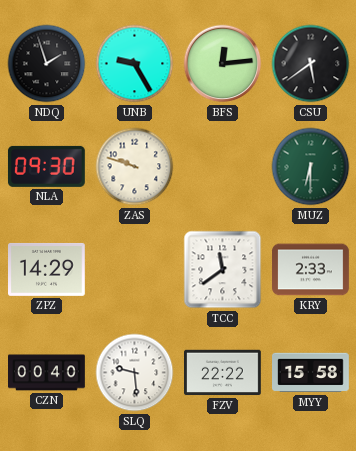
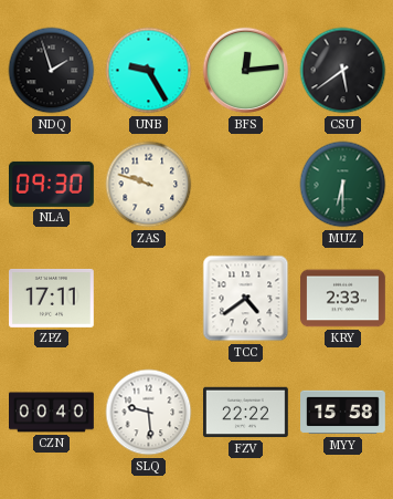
ZPZ: 14:29 -> 17:11
TCC: 11:39 -> 4:39
